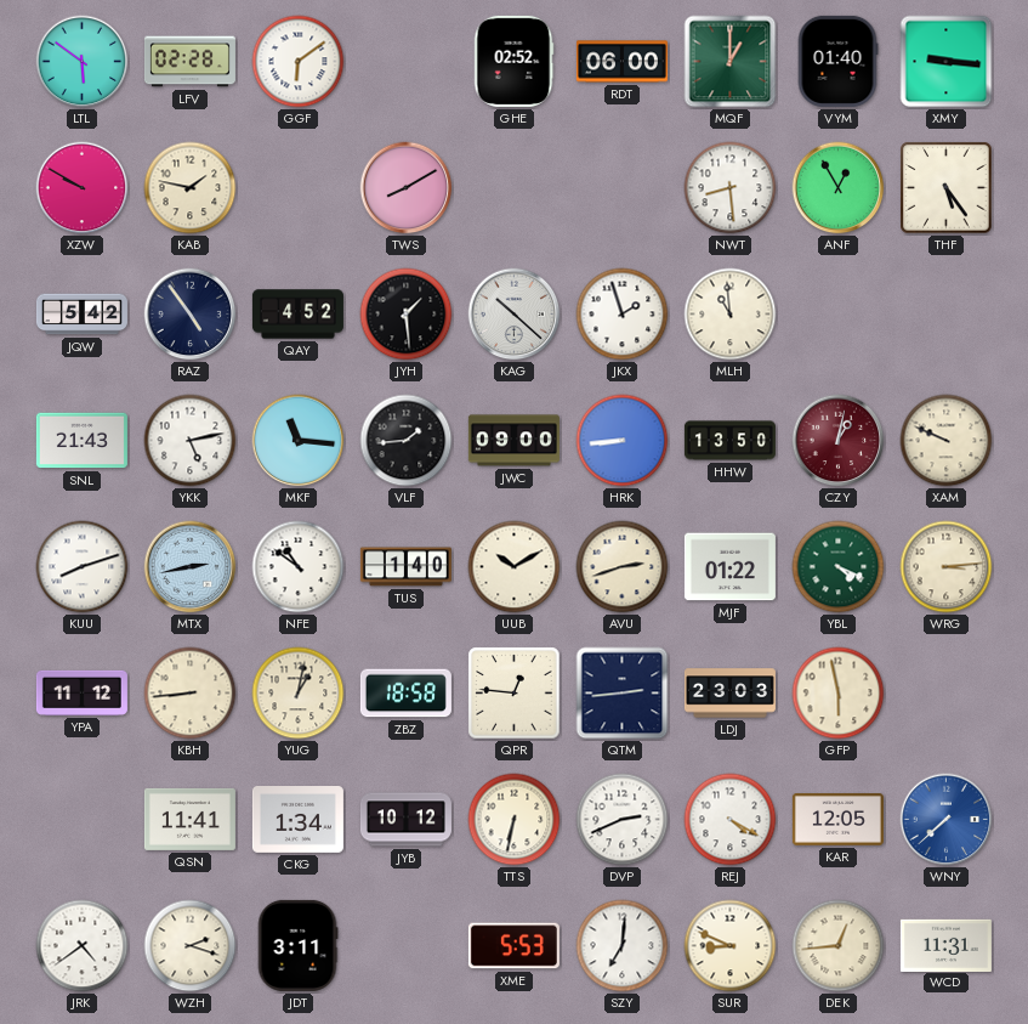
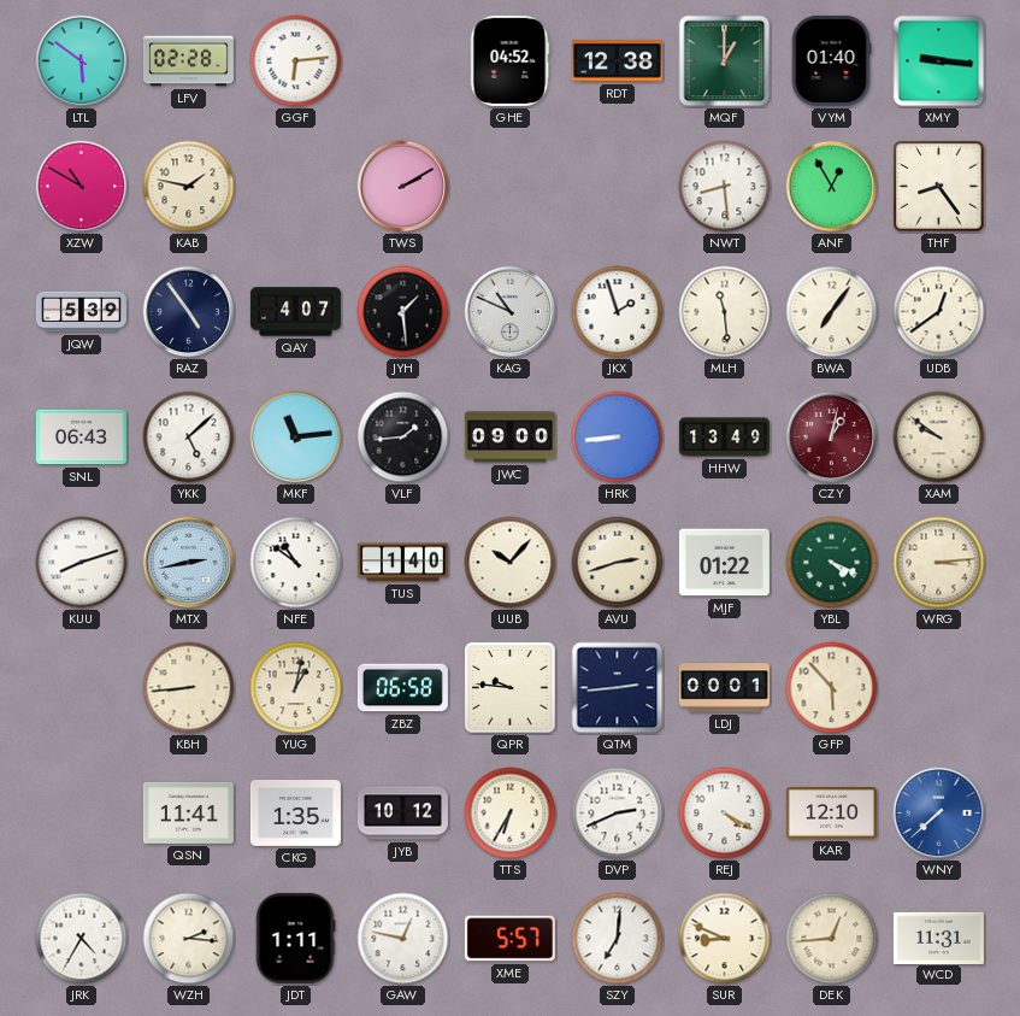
GGF: 6:09 -> 6:14
GHE: 02:52 -> 04:52
RDT: 06:00 -> 12:38
XZW: 9:50 -> 10:50
TWS: 8:10 -> 2:10
THF: 5:24 -> 8:24
JQW: 5:42 -> 5:39
QAY: 4:52 -> 4:07
KAG: 10:22 -> 10:49
MLH: 10:59 -> 11:29
BWA: none -> 7:06
UDB: none -> 12:39
SNL: 21:43 -> 06:43
YKK: 5:13 -> 5:08
MKF: 11:16 -> 11:14
HHW: 13:50 -> 13:49
XAM: 9:49 -> 9:51
UUB: 10:10 -> 10:07
YPA: 11:12 -> none
ZBZ: 18:58 -> 06:58
QPR: 12:46 -> 9:46
LDJ: 23:03 -> 00:01
GFP: 5:58 -> 5:53
CKG: 1:34 -> 1:35
TTS: 6:32 -> 6:35
KAR: 12:05 -> 12:10
JRK: 4:39 -> 4:35
WZH: 2:18 -> 2:16
JDT: 3:11 -> 1:11
GAW: none -> 12:47
XME: 5:53 -> 5:57
